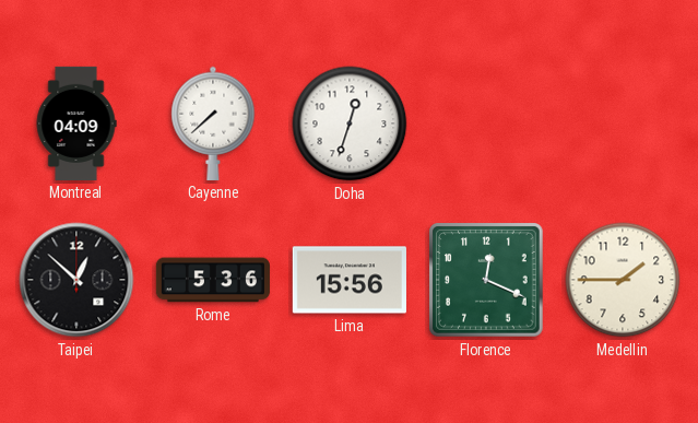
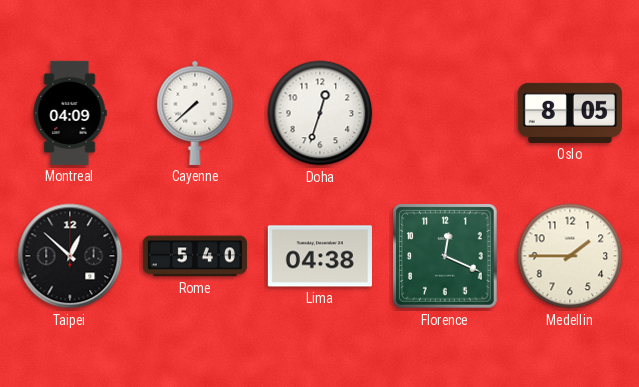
Oslo: none -> 8:05
Rome: 5:36 -> 5:40
Lima: 15:56 -> 04:38
